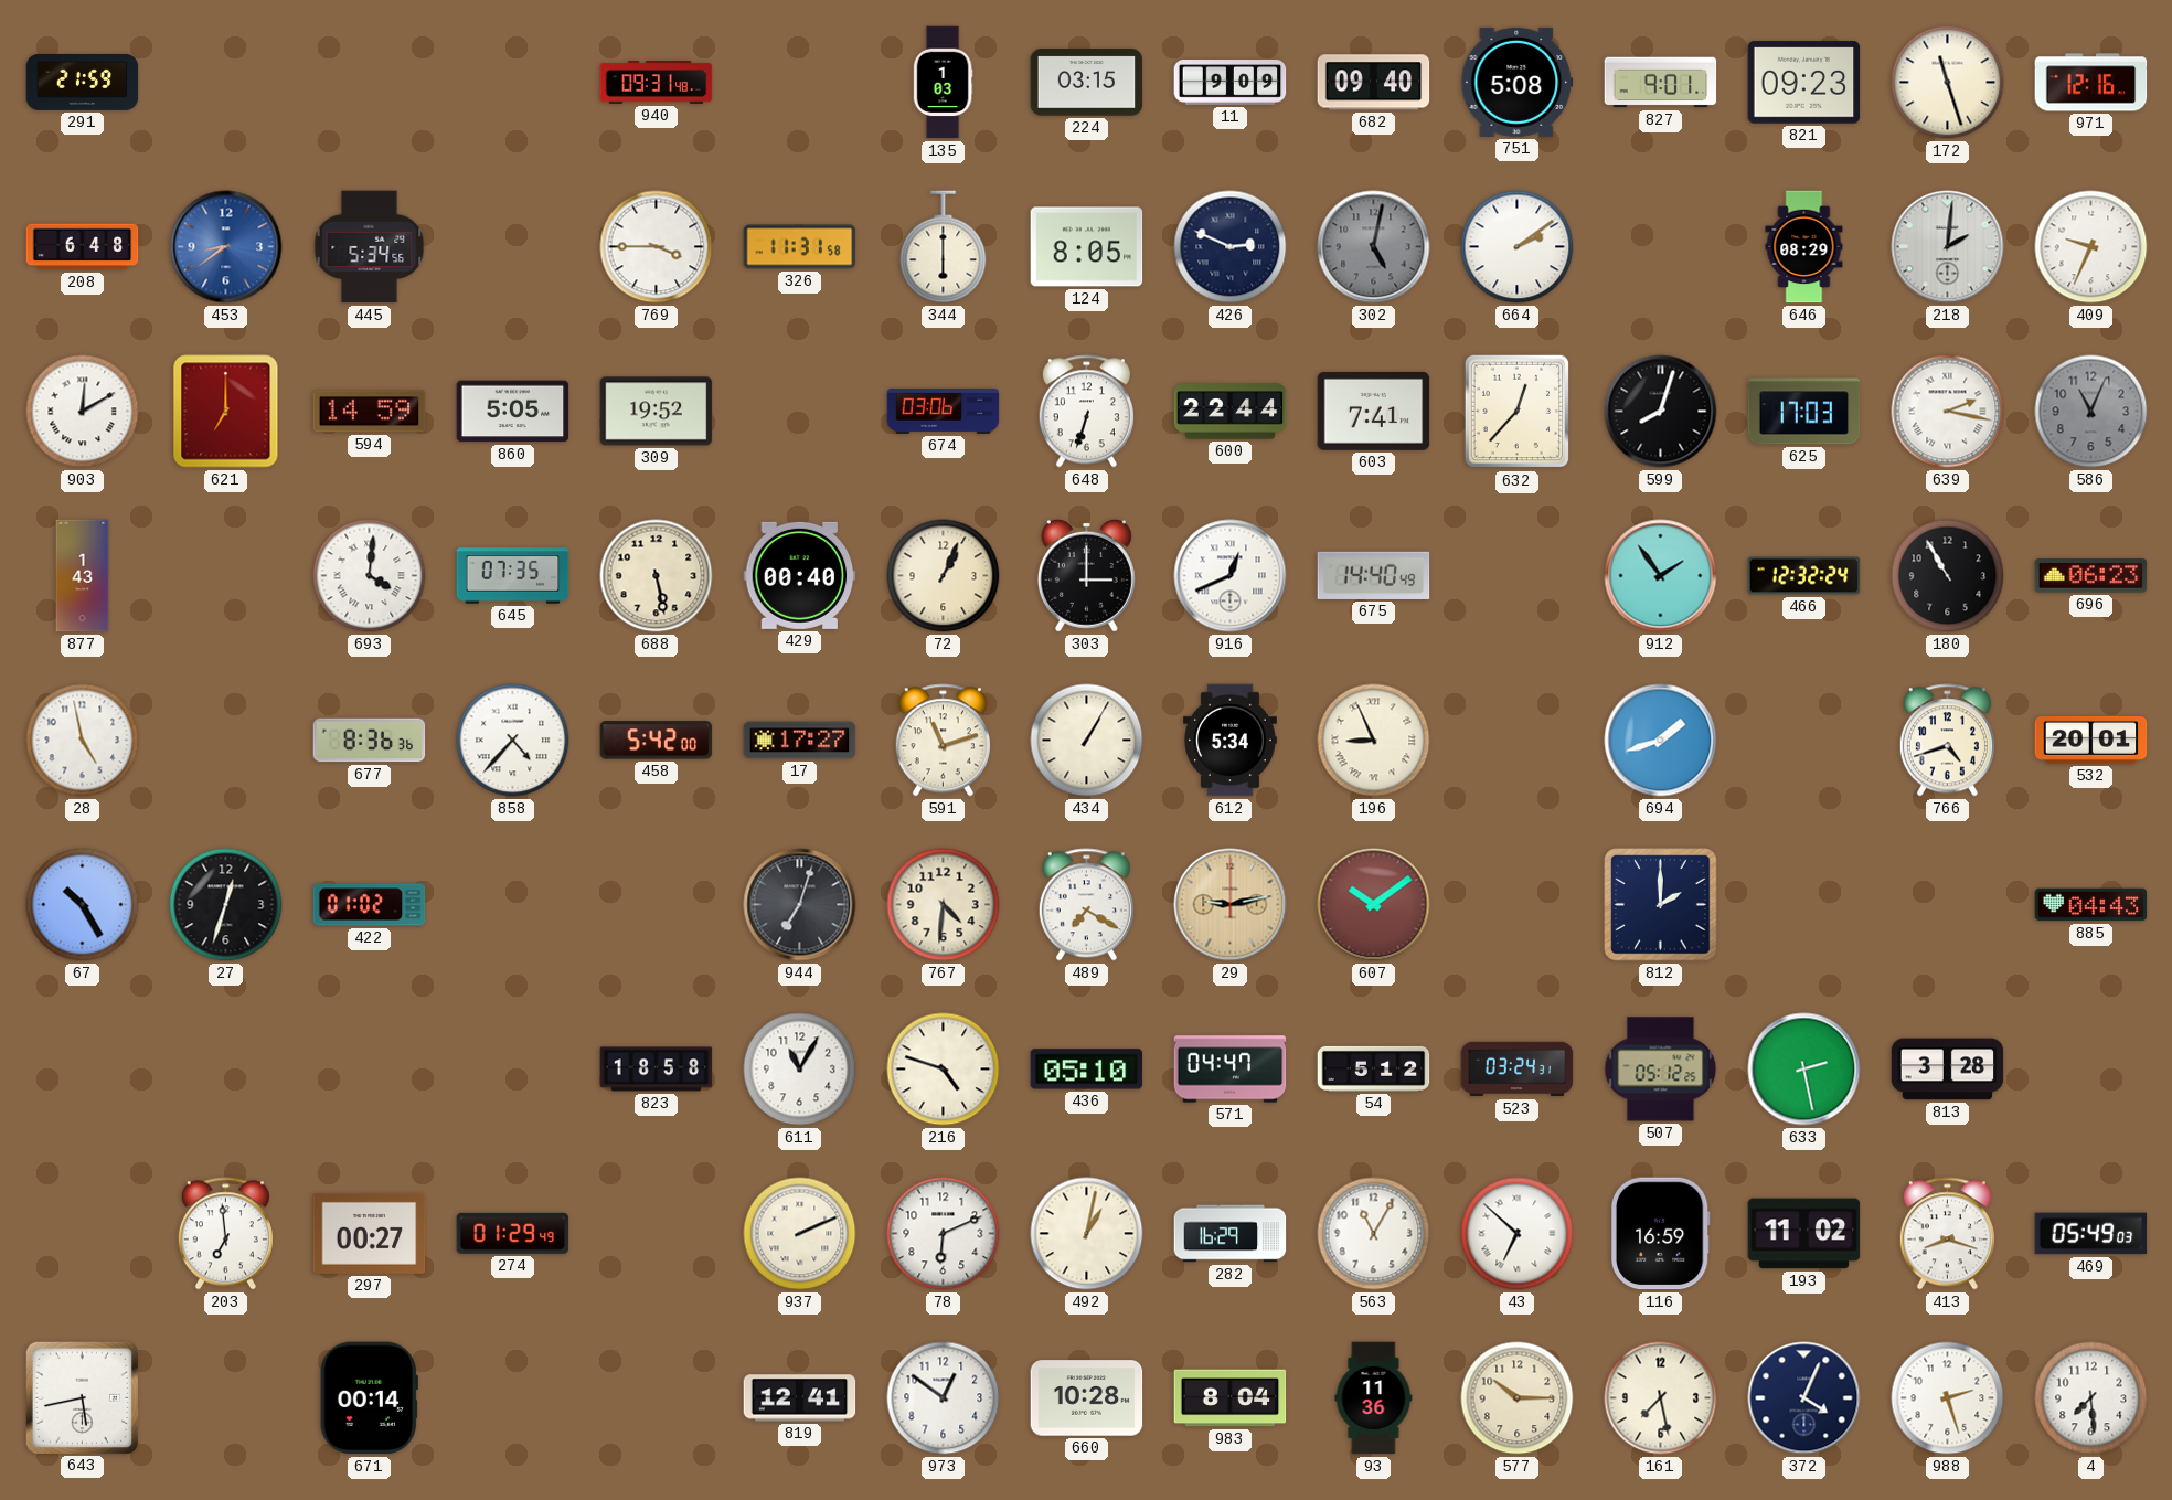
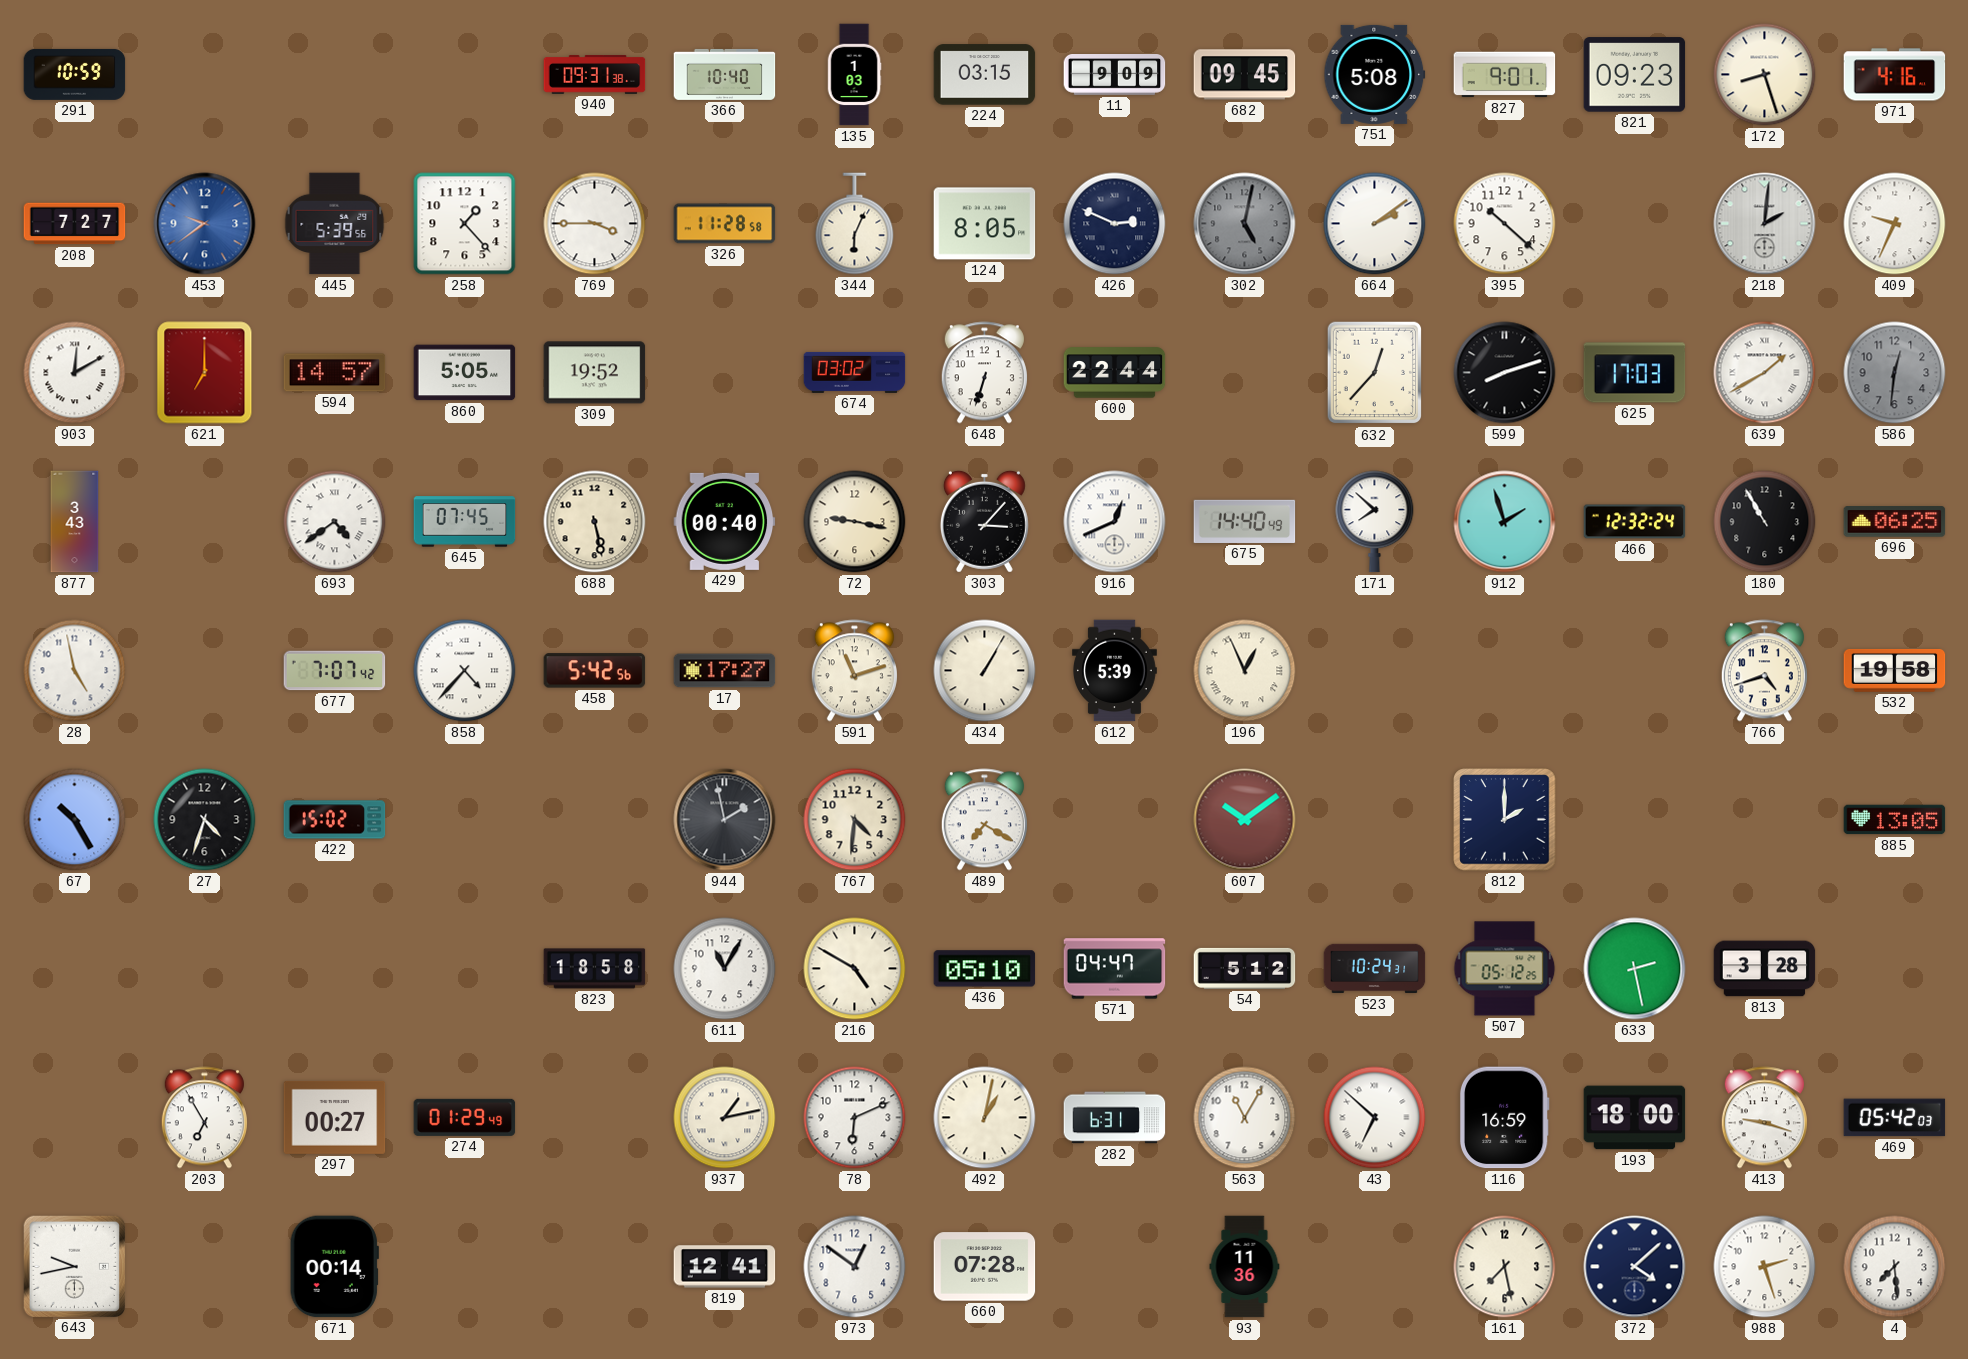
291: 21:59 -> 10:59
940: 09:31:48 -> 09:31:38
366: none -> 10:40
682: 09:40 -> 09:45
172: 11:27 -> 8:27
971: 12:16 -> 4:16
208: 6:48 -> 7:27
453: 8:39 -> 9:39
445: 5:34 -> 5:39
258: none -> 1:23
326: 11:31 -> 11:28
344: 6:00 -> 6:04
395: none -> 10:22
646: 08:29 -> none
594: 14:59 -> 14:57
674: 03:06 -> 03:02
603: 7:41 -> none
599: 8:03 -> 8:12
639: 2:17 -> 1:40
586: 11:04 -> 12:31
877: 1:43 -> 3:43
693: 4:01 -> 4:39
645: 07:35 -> 07:45
72: 1:04 -> 9:17
303: 3:00 -> 3:07
171: none -> 7:52
912: 1:54 -> 1:57
696: 06:23 -> 06:25
677: 8:36 -> 7:07
458: 5:42:00 -> 5:42:56
612: 5:34 -> 5:39
196: 8:56 -> 12:56
694: 1:42 -> none
532: 20:01 -> 19:58
27: 12:33 -> 4:33
422: 01:02 -> 15:02
944: 7:03 -> 1:58
29: 9:13 -> none
885: 04:43 -> 13:05
216: 4:48 -> 4:50
523: 03:24 -> 10:24
203: 6:59 -> 6:55
937: 2:11 -> 1:13
282: 16:29 -> 6:31
193: 11:02 -> 18:00
413: 8:18 -> 9:18
469: 05:49 -> 05:42
643: 5:43 -> 9:43
660: 10:28 -> 07:28
983: 8:04 -> none
577: 10:15 -> none
372: 4:04 -> 4:08
